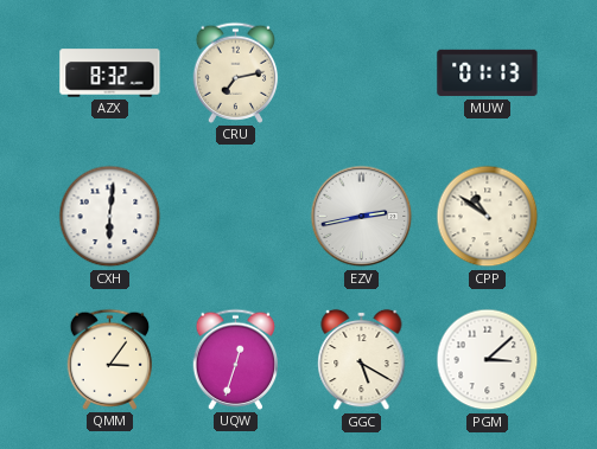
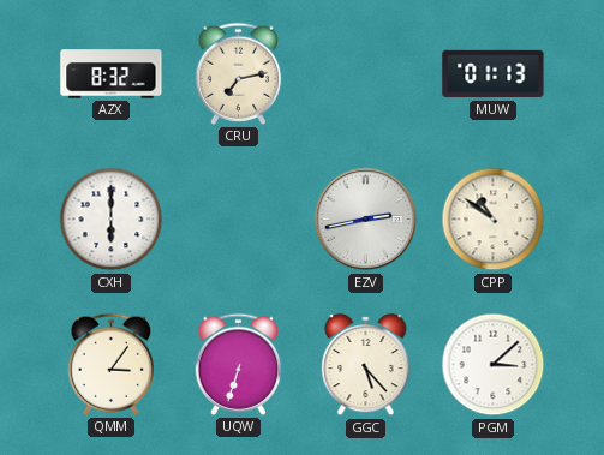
CXH: 6:01 -> 6:00
UQW: 12:33 -> 6:33
GGC: 5:20 -> 5:23
